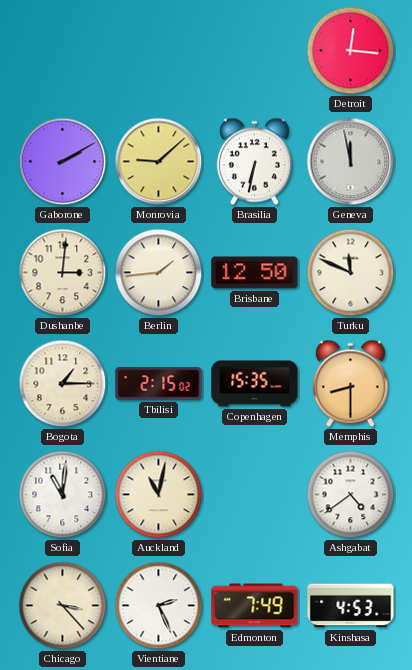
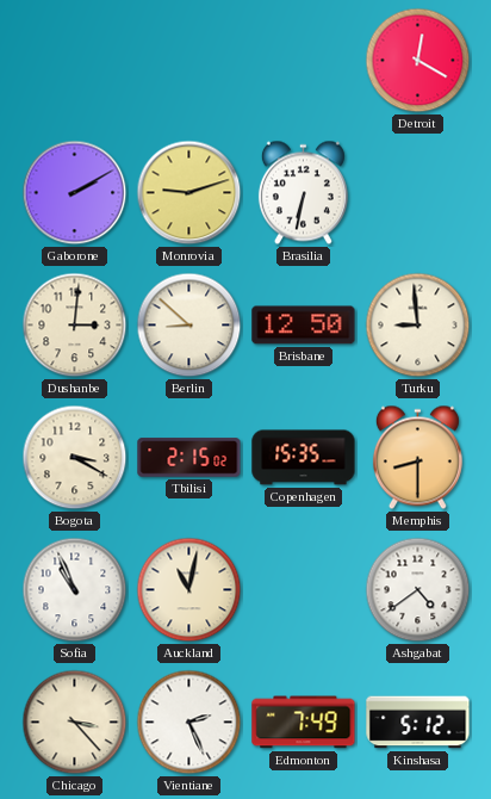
Detroit: 12:16 -> 12:20
Monrovia: 9:08 -> 9:12
Geneva: 11:58 -> none
Berlin: 1:44 -> 8:52
Turku: 11:49 -> 8:59
Bogota: 1:15 -> 3:20
Sofia: 11:01 -> 10:56
Kinshasa: 4:53 -> 5:12
